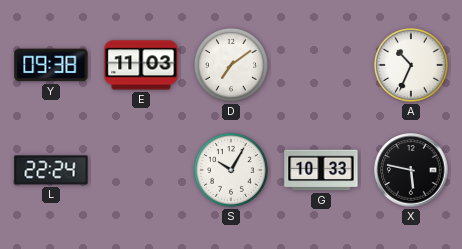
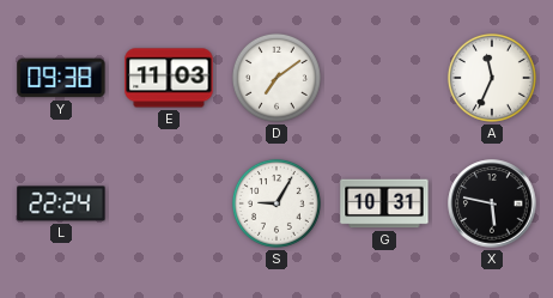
A: 10:34 -> 11:34
S: 10:05 -> 9:05
G: 10:33 -> 10:31
